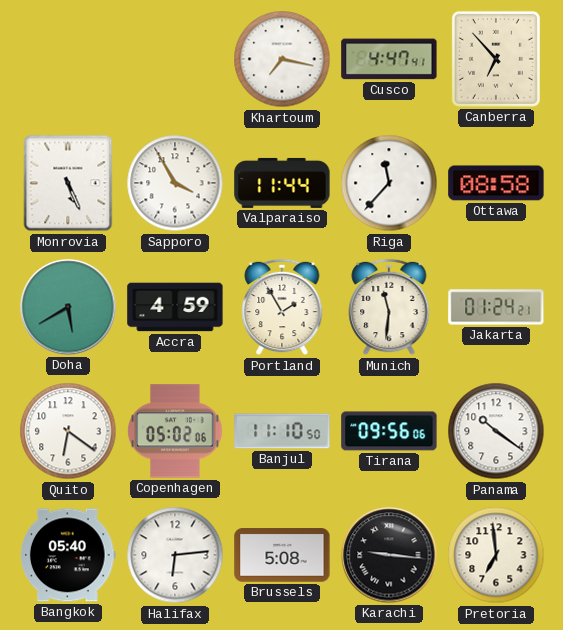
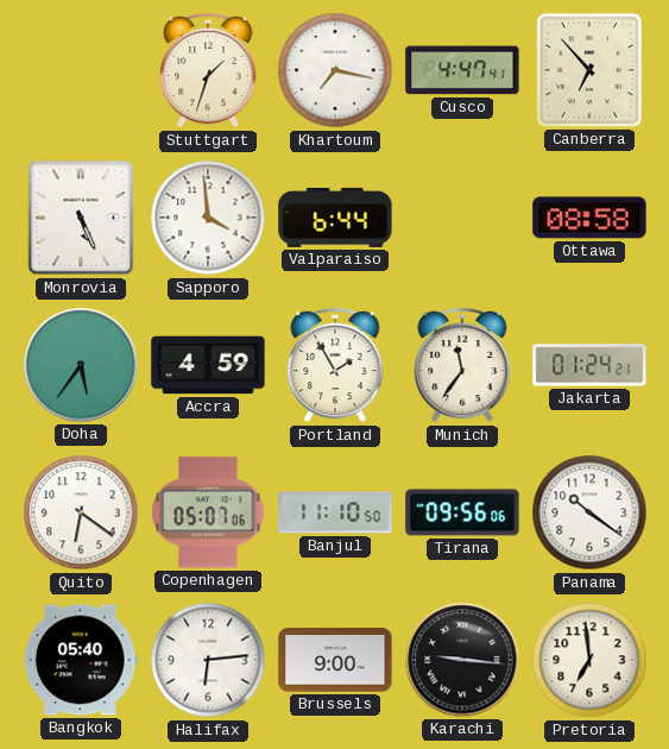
Stuttgart: none -> 1:33
Sapporo: 3:55 -> 3:59
Valparaiso: 11:44 -> 6:44
Riga: 11:37 -> none
Doha: 5:40 -> 5:36
Munich: 11:31 -> 11:36
Copenhagen: 05:02 -> 05:07
Brussels: 5:08 -> 9:00
